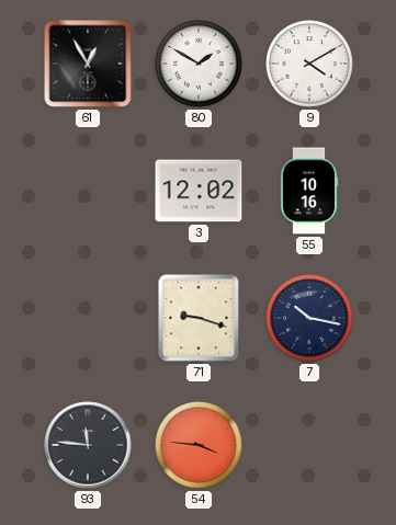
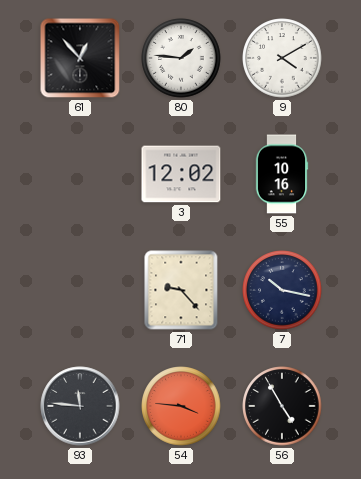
61: 12:55 -> 12:53
80: 1:50 -> 1:46
71: 9:18 -> 9:23
56: none -> 4:55
